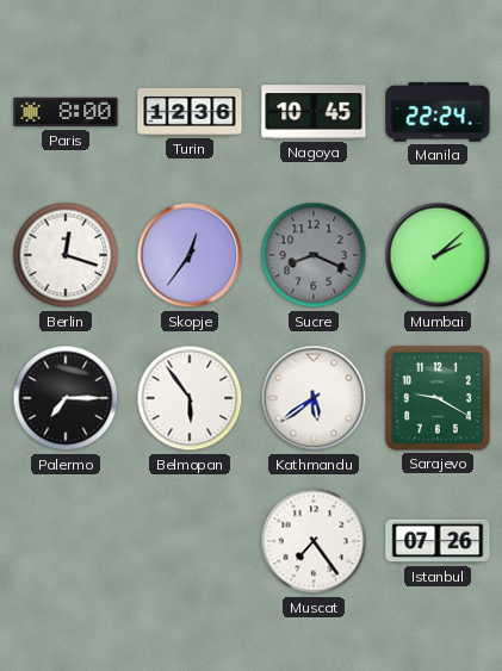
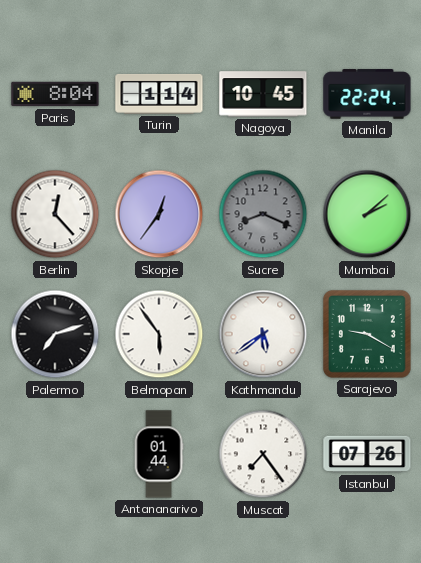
Paris: 8:00 -> 8:04
Turin: 12:36 -> 1:14
Berlin: 12:18 -> 12:23
Palermo: 7:15 -> 7:12
Antananarivo: none -> 01:44
